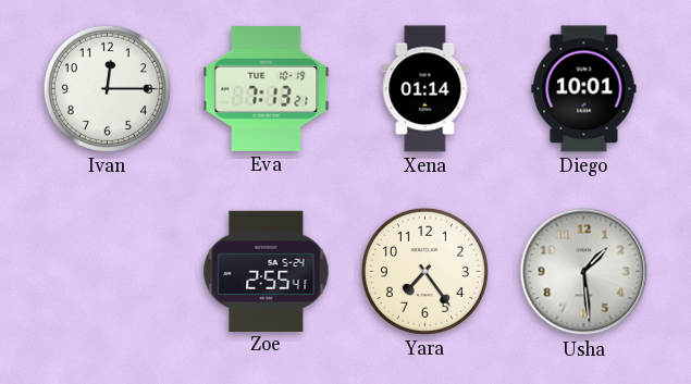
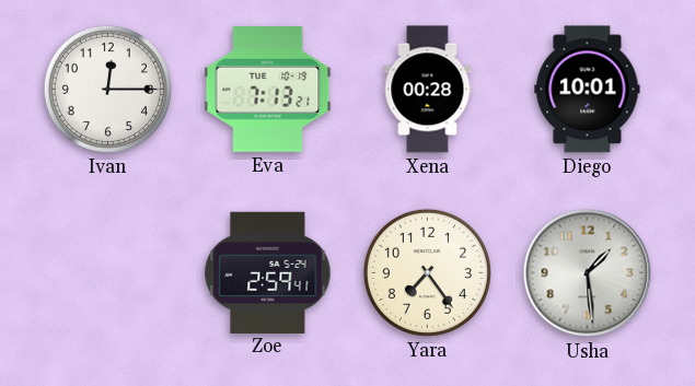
Xena: 01:14 -> 00:28
Zoe: 2:55 -> 2:59
